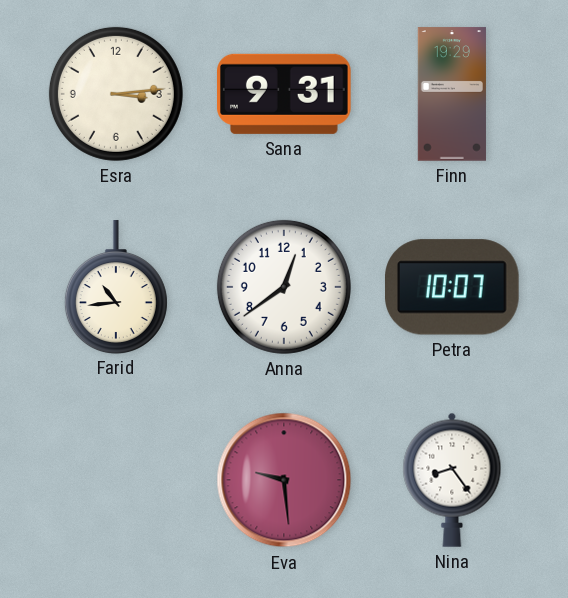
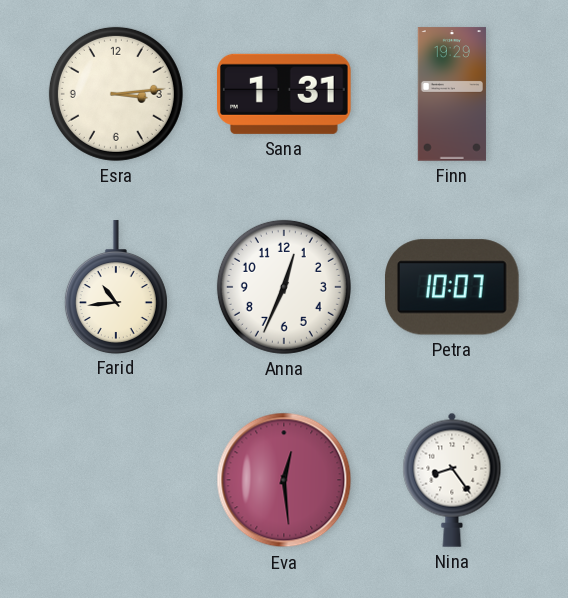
Sana: 9:31 -> 1:31
Anna: 12:39 -> 12:34
Eva: 9:29 -> 12:29
